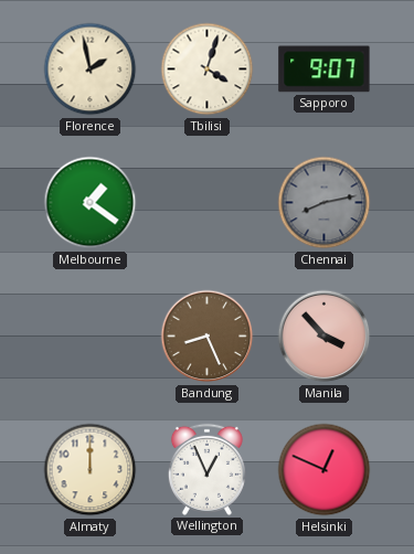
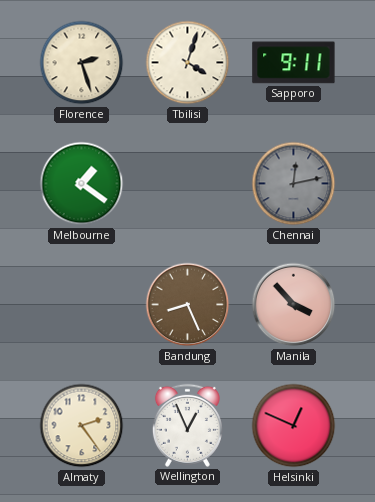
Florence: 1:58 -> 2:27
Sapporo: 9:07 -> 9:11
Chennai: 8:13 -> 12:13
Almaty: 12:00 -> 2:24
